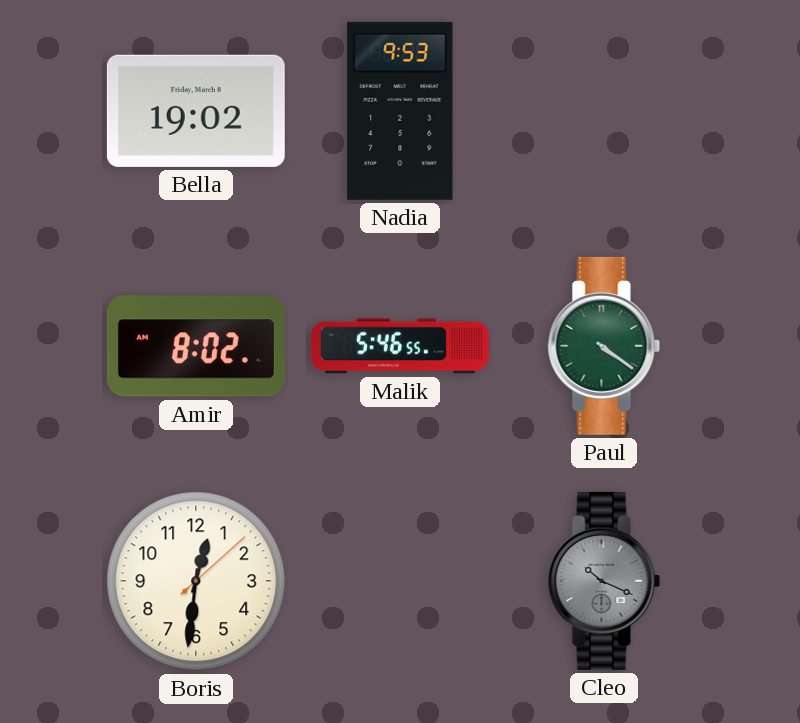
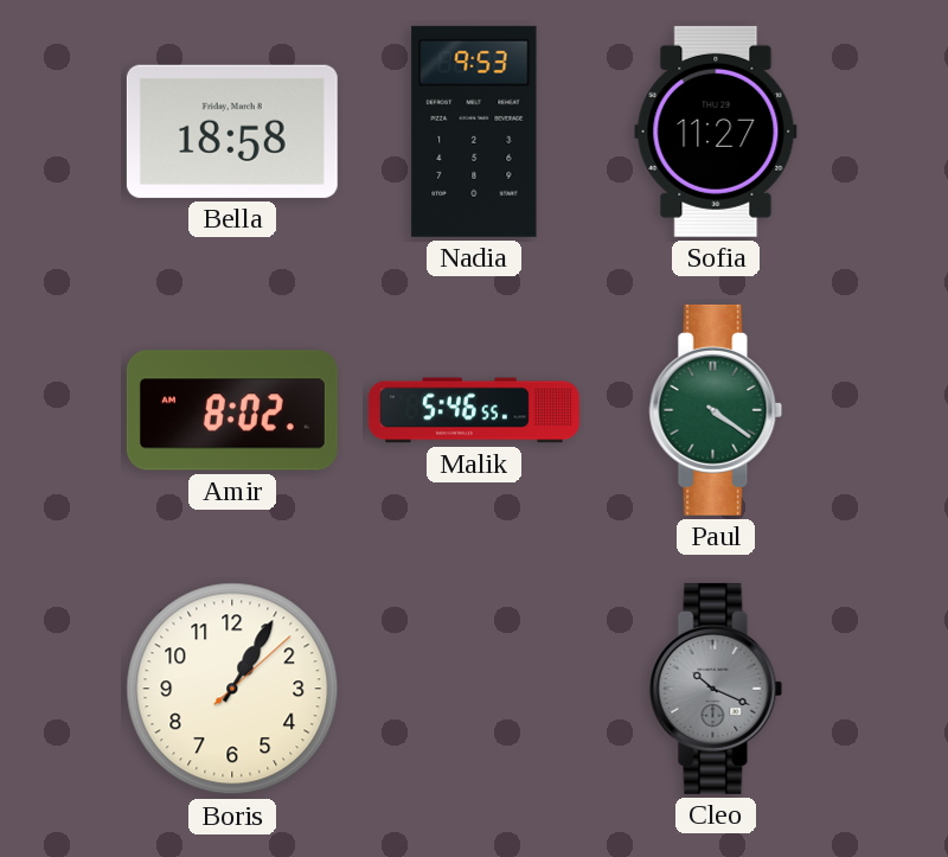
Bella: 19:02 -> 18:58
Sofia: none -> 11:27
Boris: 12:31 -> 1:05
